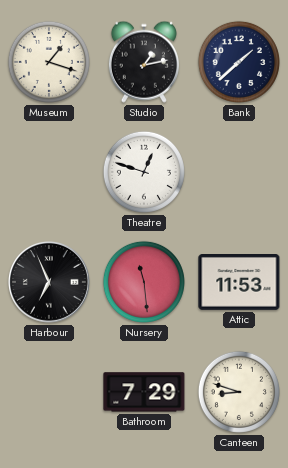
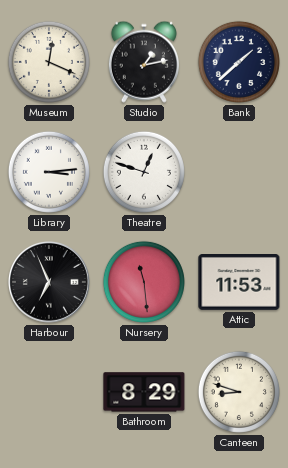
Museum: 1:18 -> 12:19
Library: none -> 3:14
Bathroom: 7:29 -> 8:29
